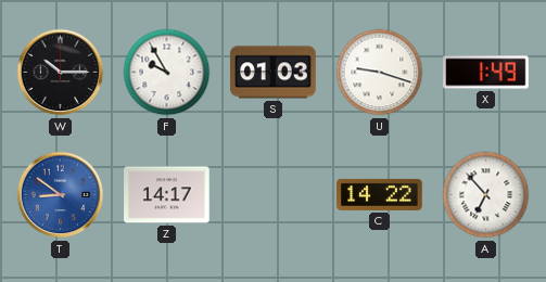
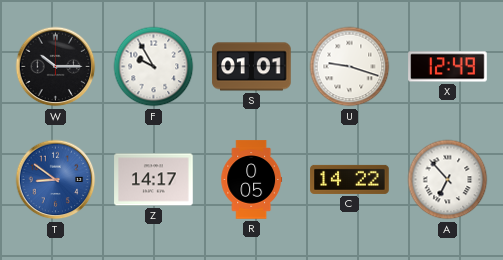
S: 01:03 -> 01:01
X: 1:49 -> 12:49
R: none -> 0:05
